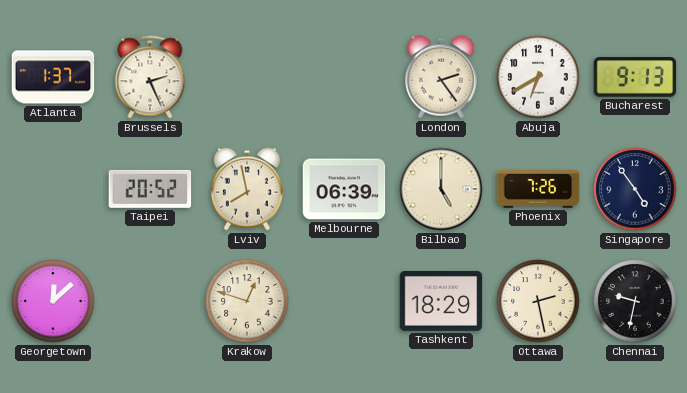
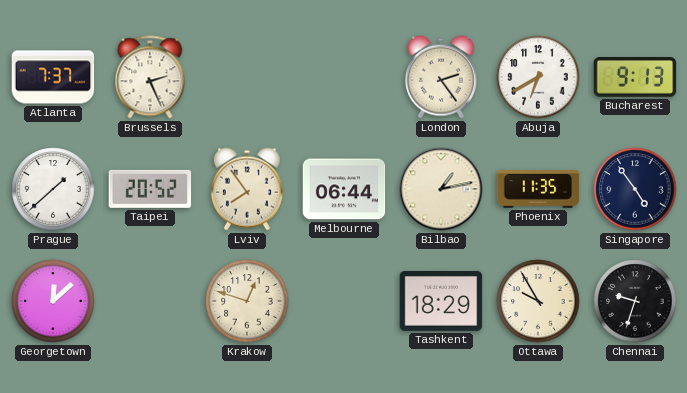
Atlanta: 1:37 -> 7:37
Prague: none -> 1:38
Lviv: 7:58 -> 7:54
Melbourne: 06:39 -> 06:44
Bilbao: 5:00 -> 1:13
Phoenix: 7:26 -> 11:35
Ottawa: 2:28 -> 9:55
Chennai: 9:32 -> 9:33
